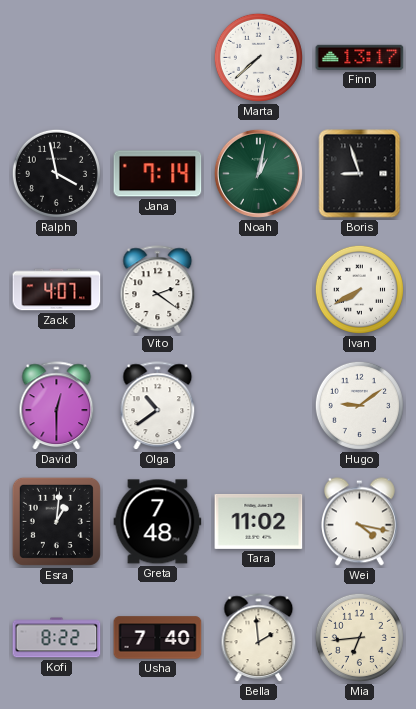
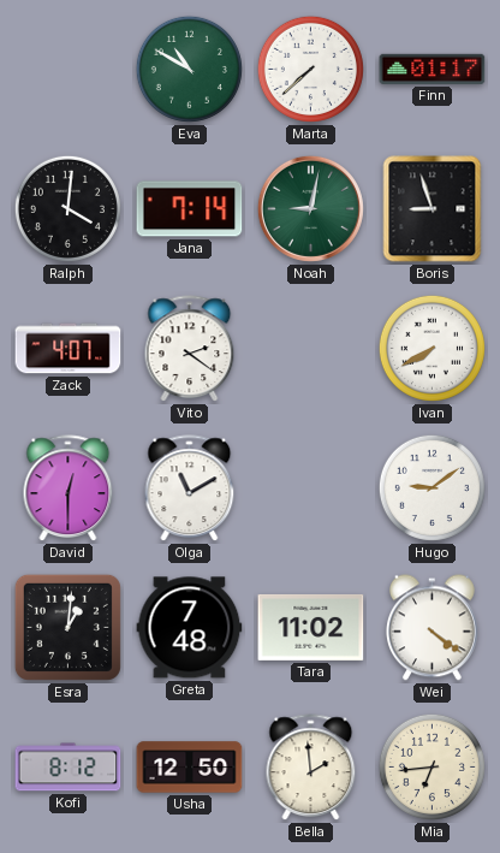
Eva: none -> 10:50
Finn: 13:17 -> 01:17
Ralph: 3:58 -> 4:01
Noah: 1:02 -> 9:02
Olga: 10:39 -> 11:10
Wei: 4:17 -> 4:21
Kofi: 8:22 -> 8:12
Usha: 7:40 -> 12:50
